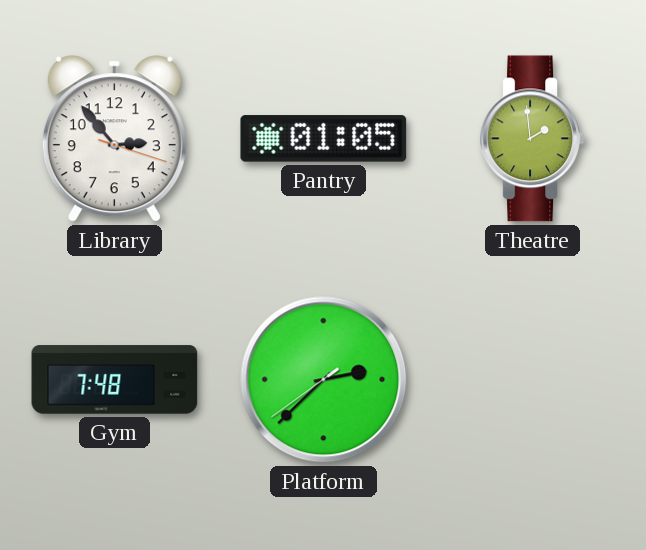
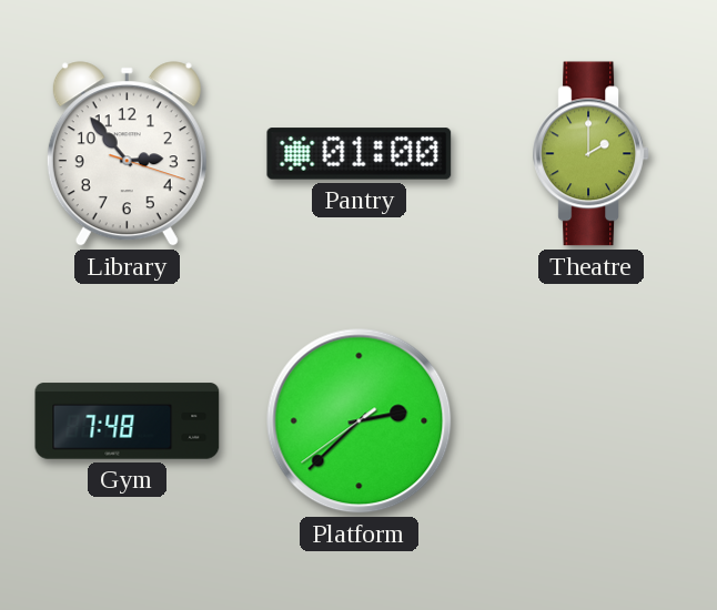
Pantry: 01:05 -> 01:00
Theatre: 1:59 -> 2:00
